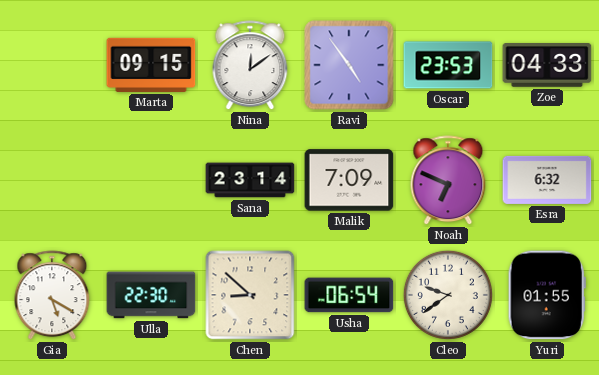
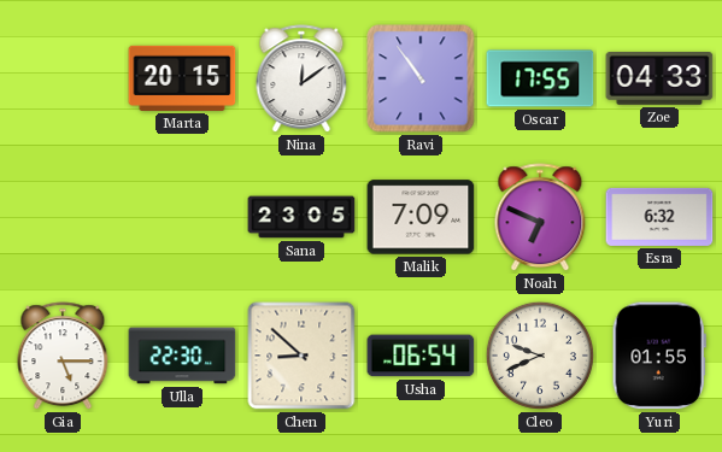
Marta: 09:15 -> 20:15
Ravi: 4:54 -> 10:54
Oscar: 23:53 -> 17:55
Sana: 23:14 -> 23:05
Gia: 5:20 -> 5:15
Cleo: 9:39 -> 9:41
